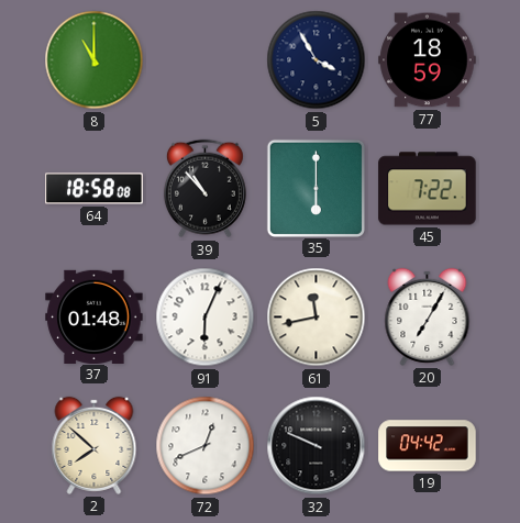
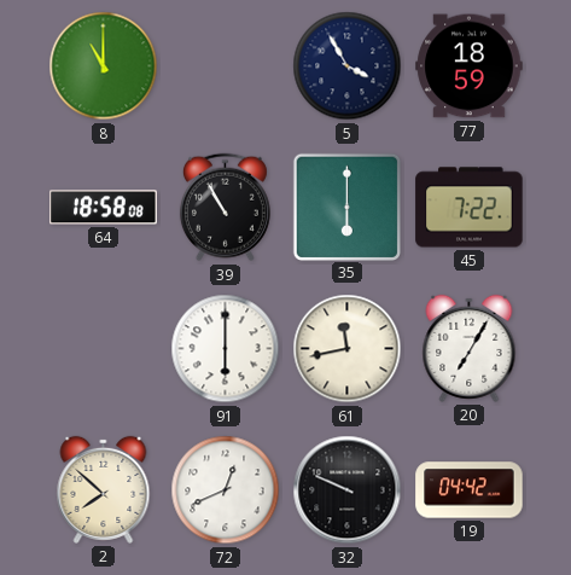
39: 10:53 -> 10:55
37: 01:48 -> none
91: 6:04 -> 6:00
